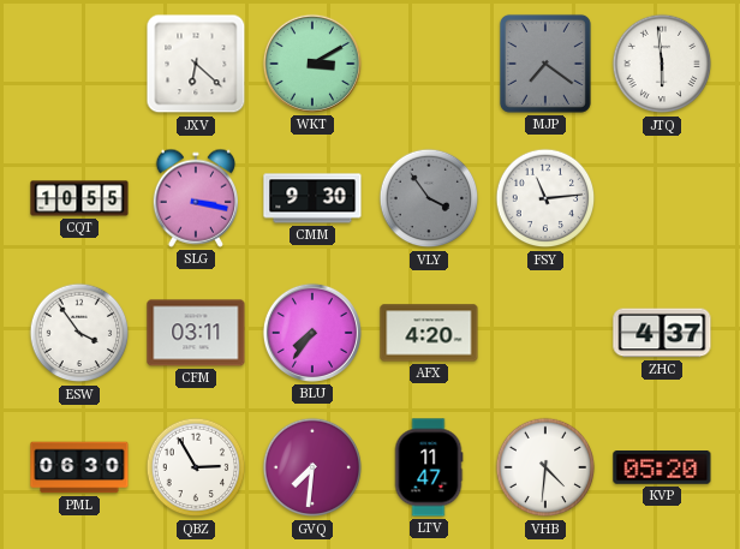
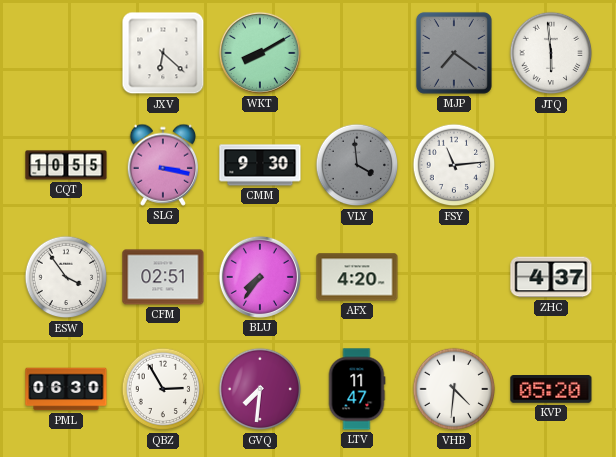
WKT: 3:10 -> 8:10
VLY: 3:54 -> 3:59
CFM: 03:11 -> 02:51
